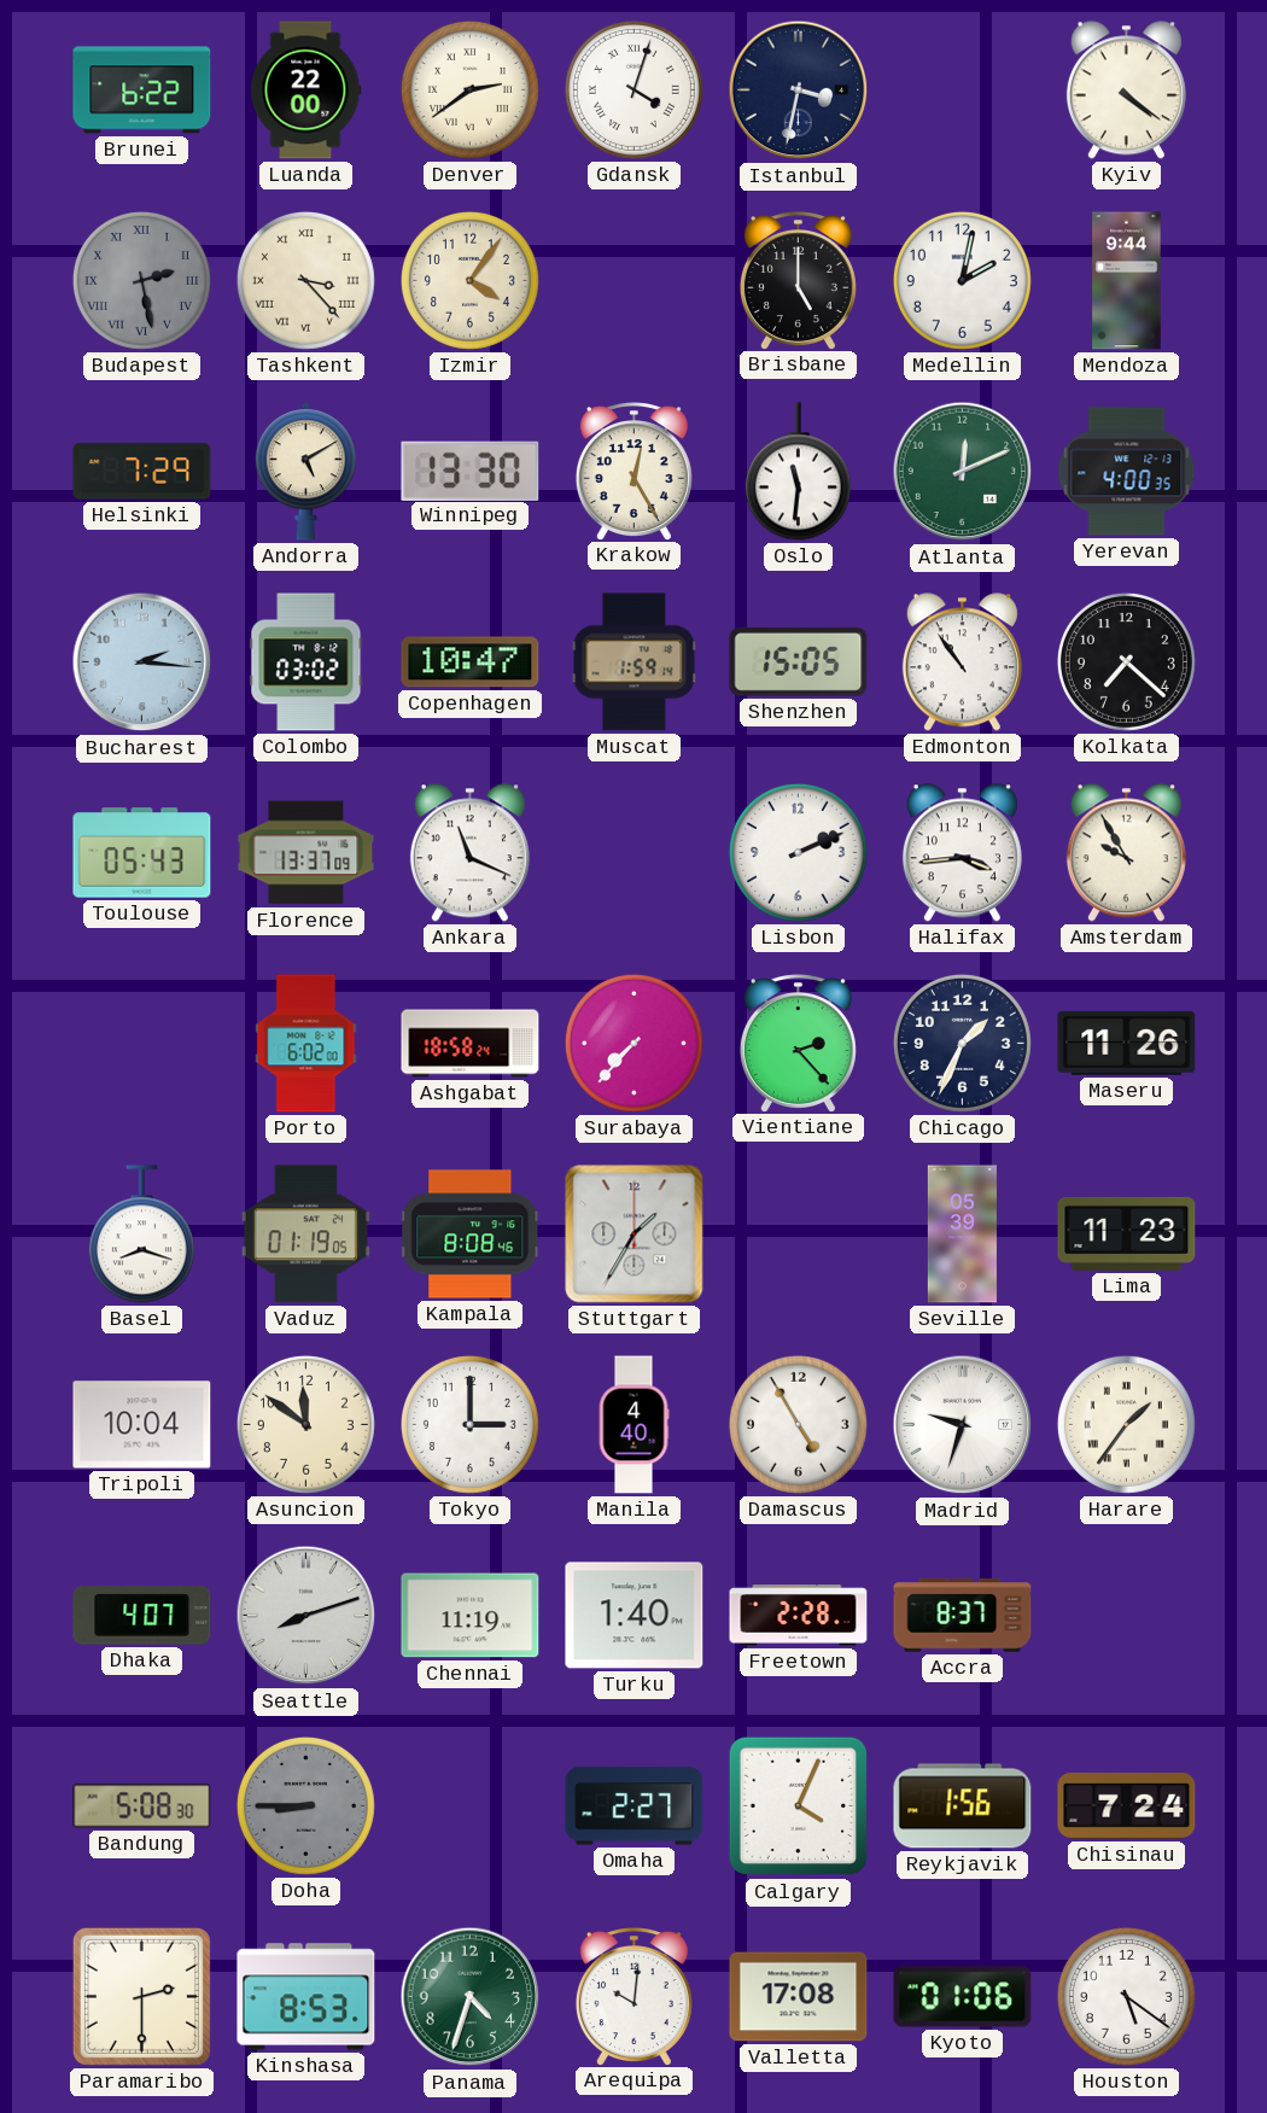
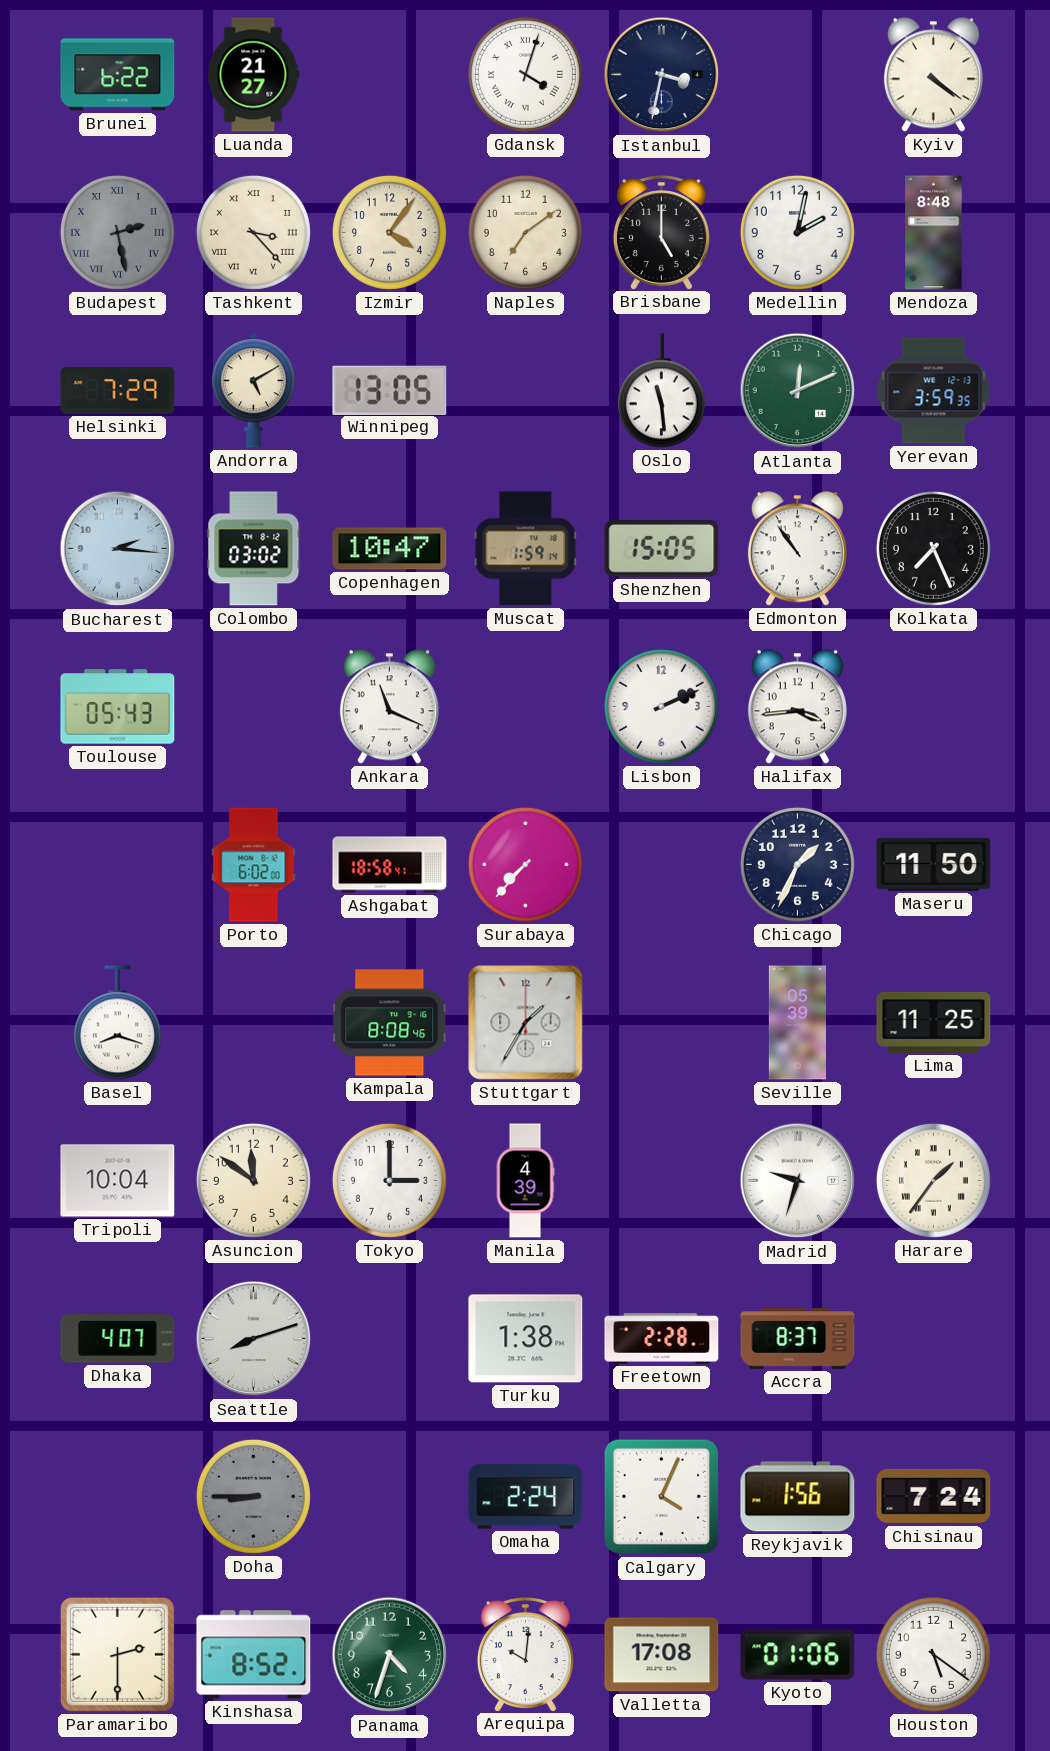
Luanda: 22:00 -> 21:27
Denver: 2:39 -> none
Naples: none -> 7:09
Mendoza: 9:44 -> 8:48
Winnipeg: 13:30 -> 13:05
Krakow: 12:25 -> none
Oslo: 11:31 -> 11:29
Yerevan: 4:00 -> 3:59
Kolkata: 7:22 -> 7:26
Florence: 13:37 -> none
Amsterdam: 9:55 -> none
Ashgabat: 18:58:24 -> 18:58:41
Vientiane: 2:23 -> none
Maseru: 11:26 -> 11:50
Vaduz: 01:19 -> none
Lima: 11:23 -> 11:25
Manila: 4:40 -> 4:39
Damascus: 4:55 -> none
Chennai: 11:19 -> none
Turku: 1:40 -> 1:38
Bandung: 5:08 -> none
Omaha: 2:27 -> 2:24
Kinshasa: 8:53 -> 8:52
